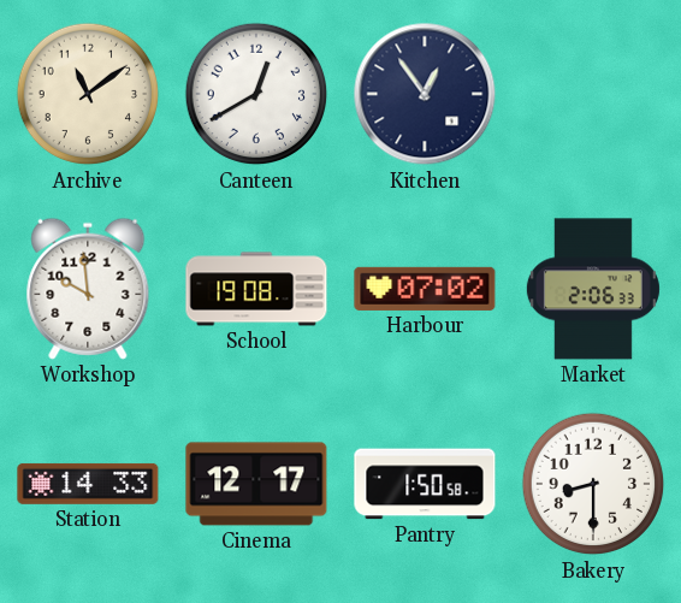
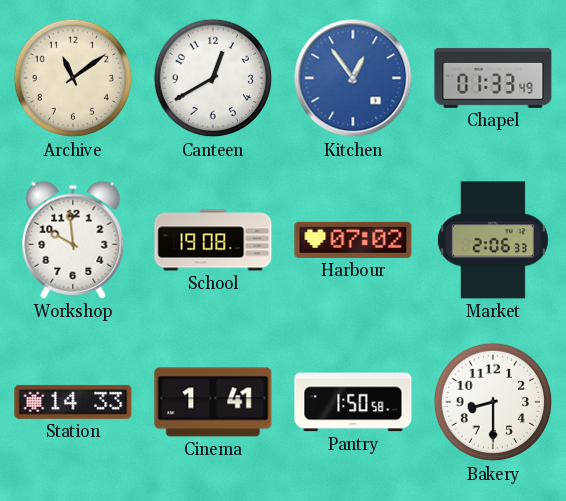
Kitchen dial: navy -> blue
Chapel: none -> 01:33
Cinema: 12:17 -> 1:41
